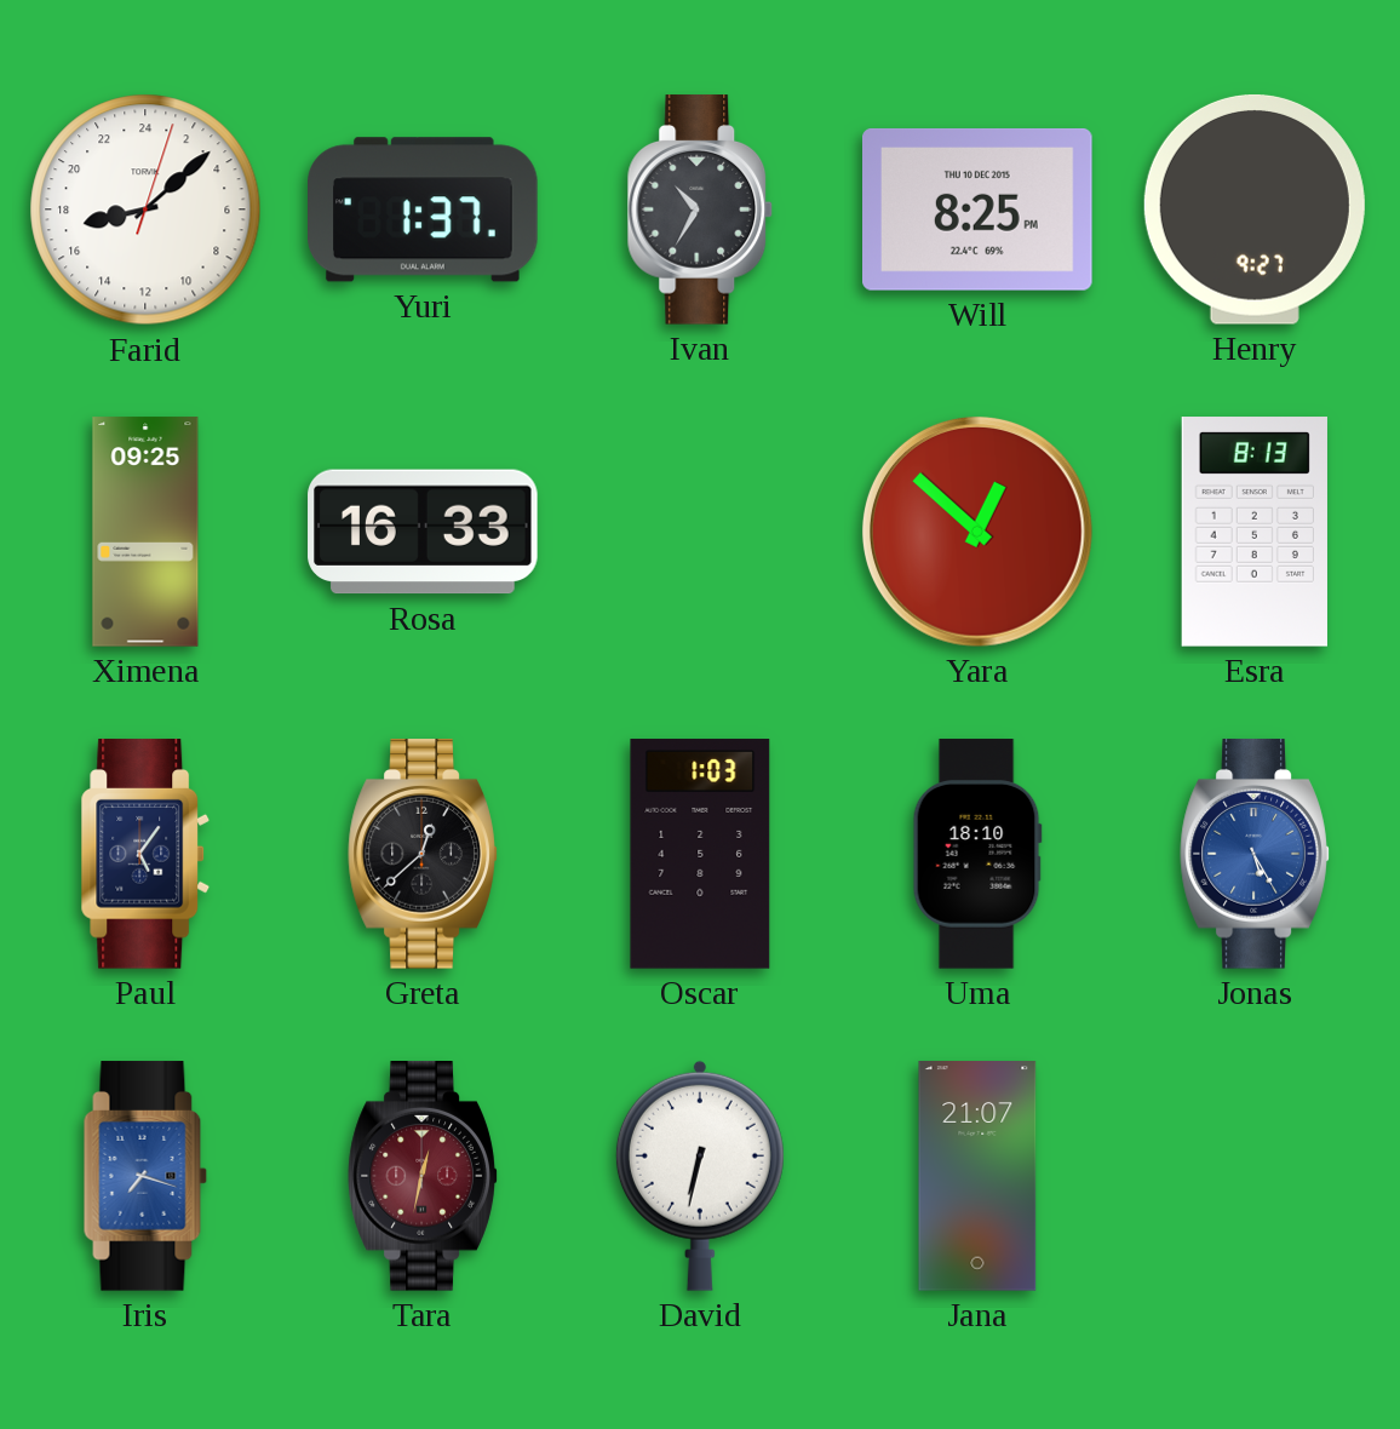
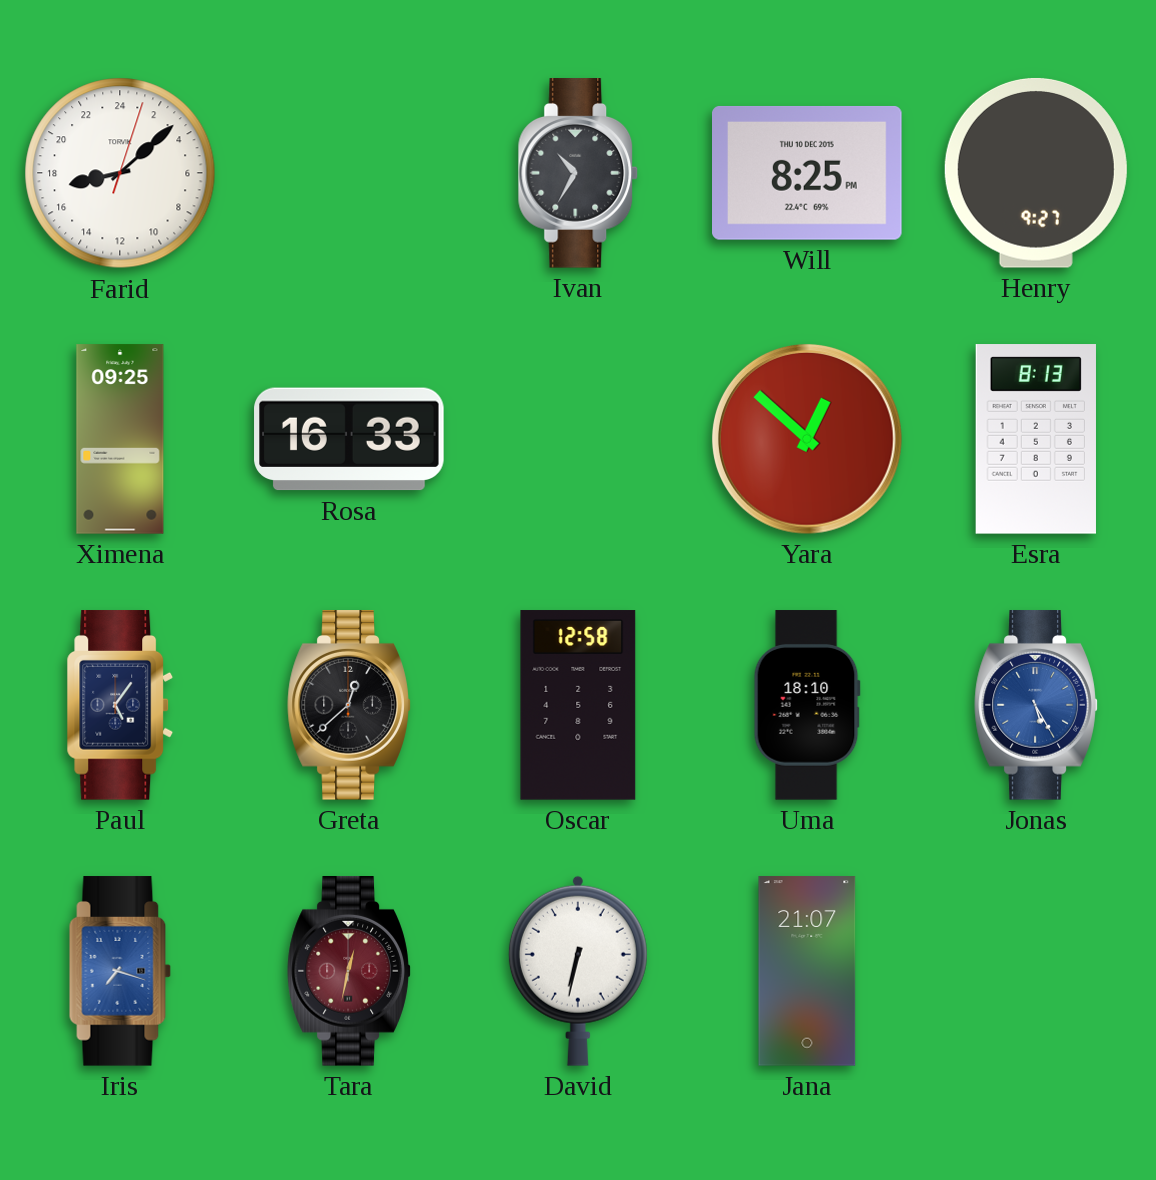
Yuri: 1:37 -> none
Oscar: 1:03 -> 12:58
